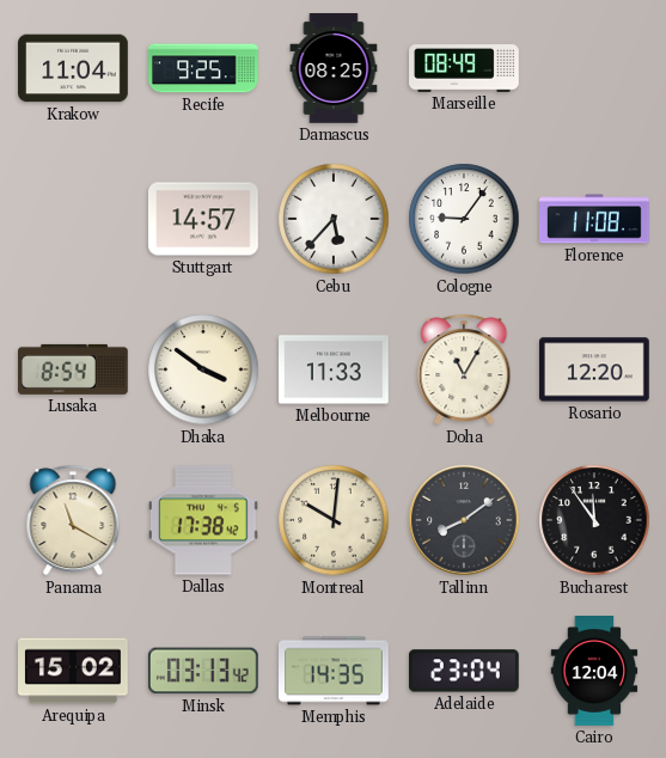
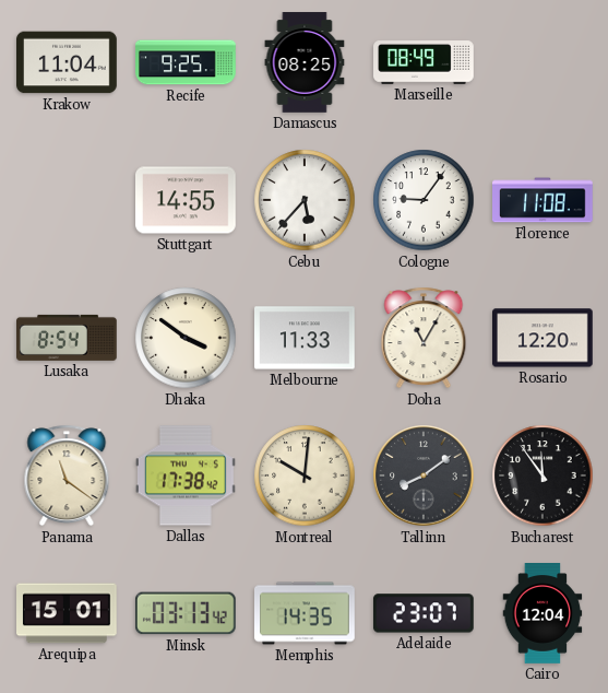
Stuttgart: 14:57 -> 14:55
Panama: 11:20 -> 11:21
Arequipa: 15:02 -> 15:01
Adelaide: 23:04 -> 23:07
